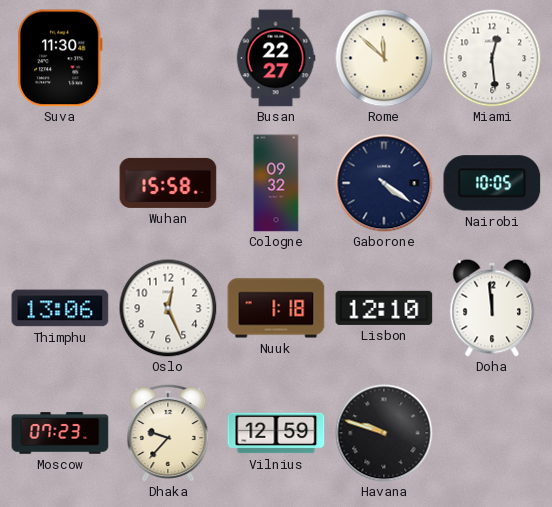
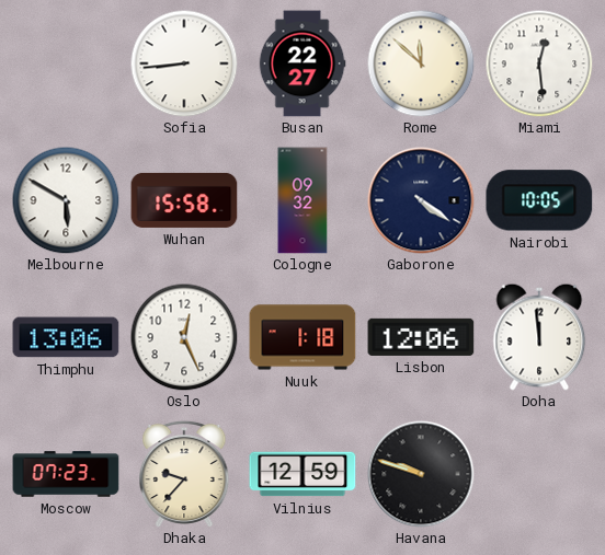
Suva: 11:30 -> none
Sofia: none -> 8:44
Melbourne: none -> 5:50
Lisbon: 12:10 -> 12:06
